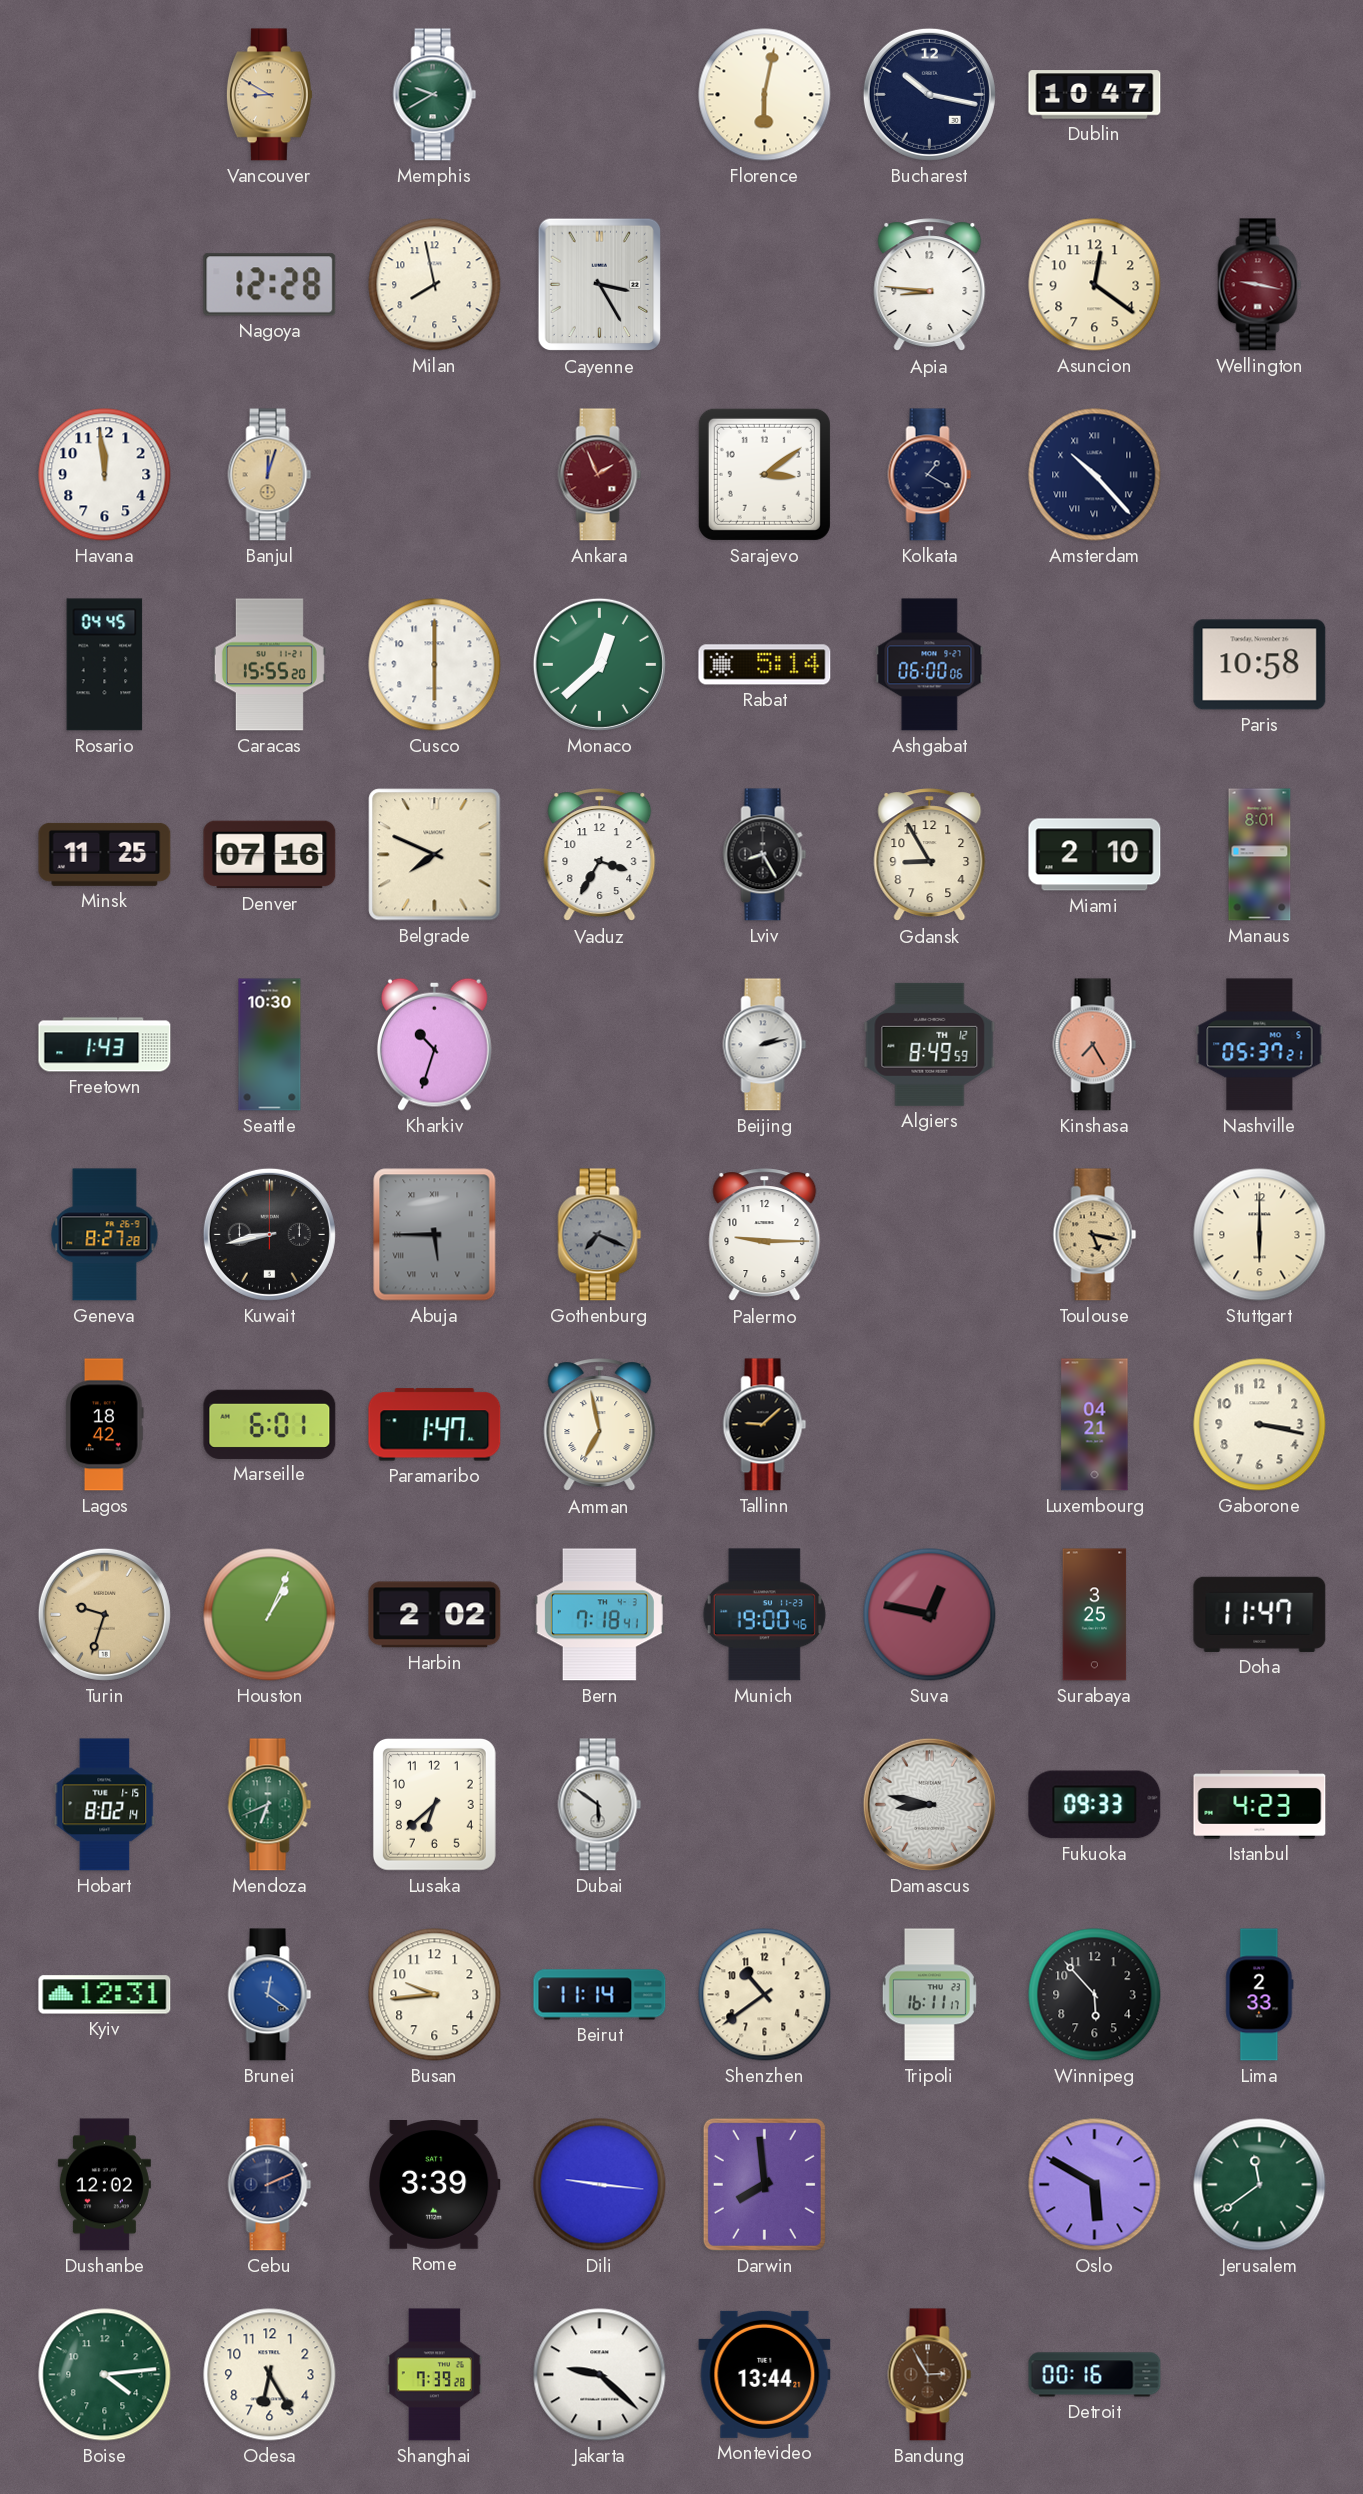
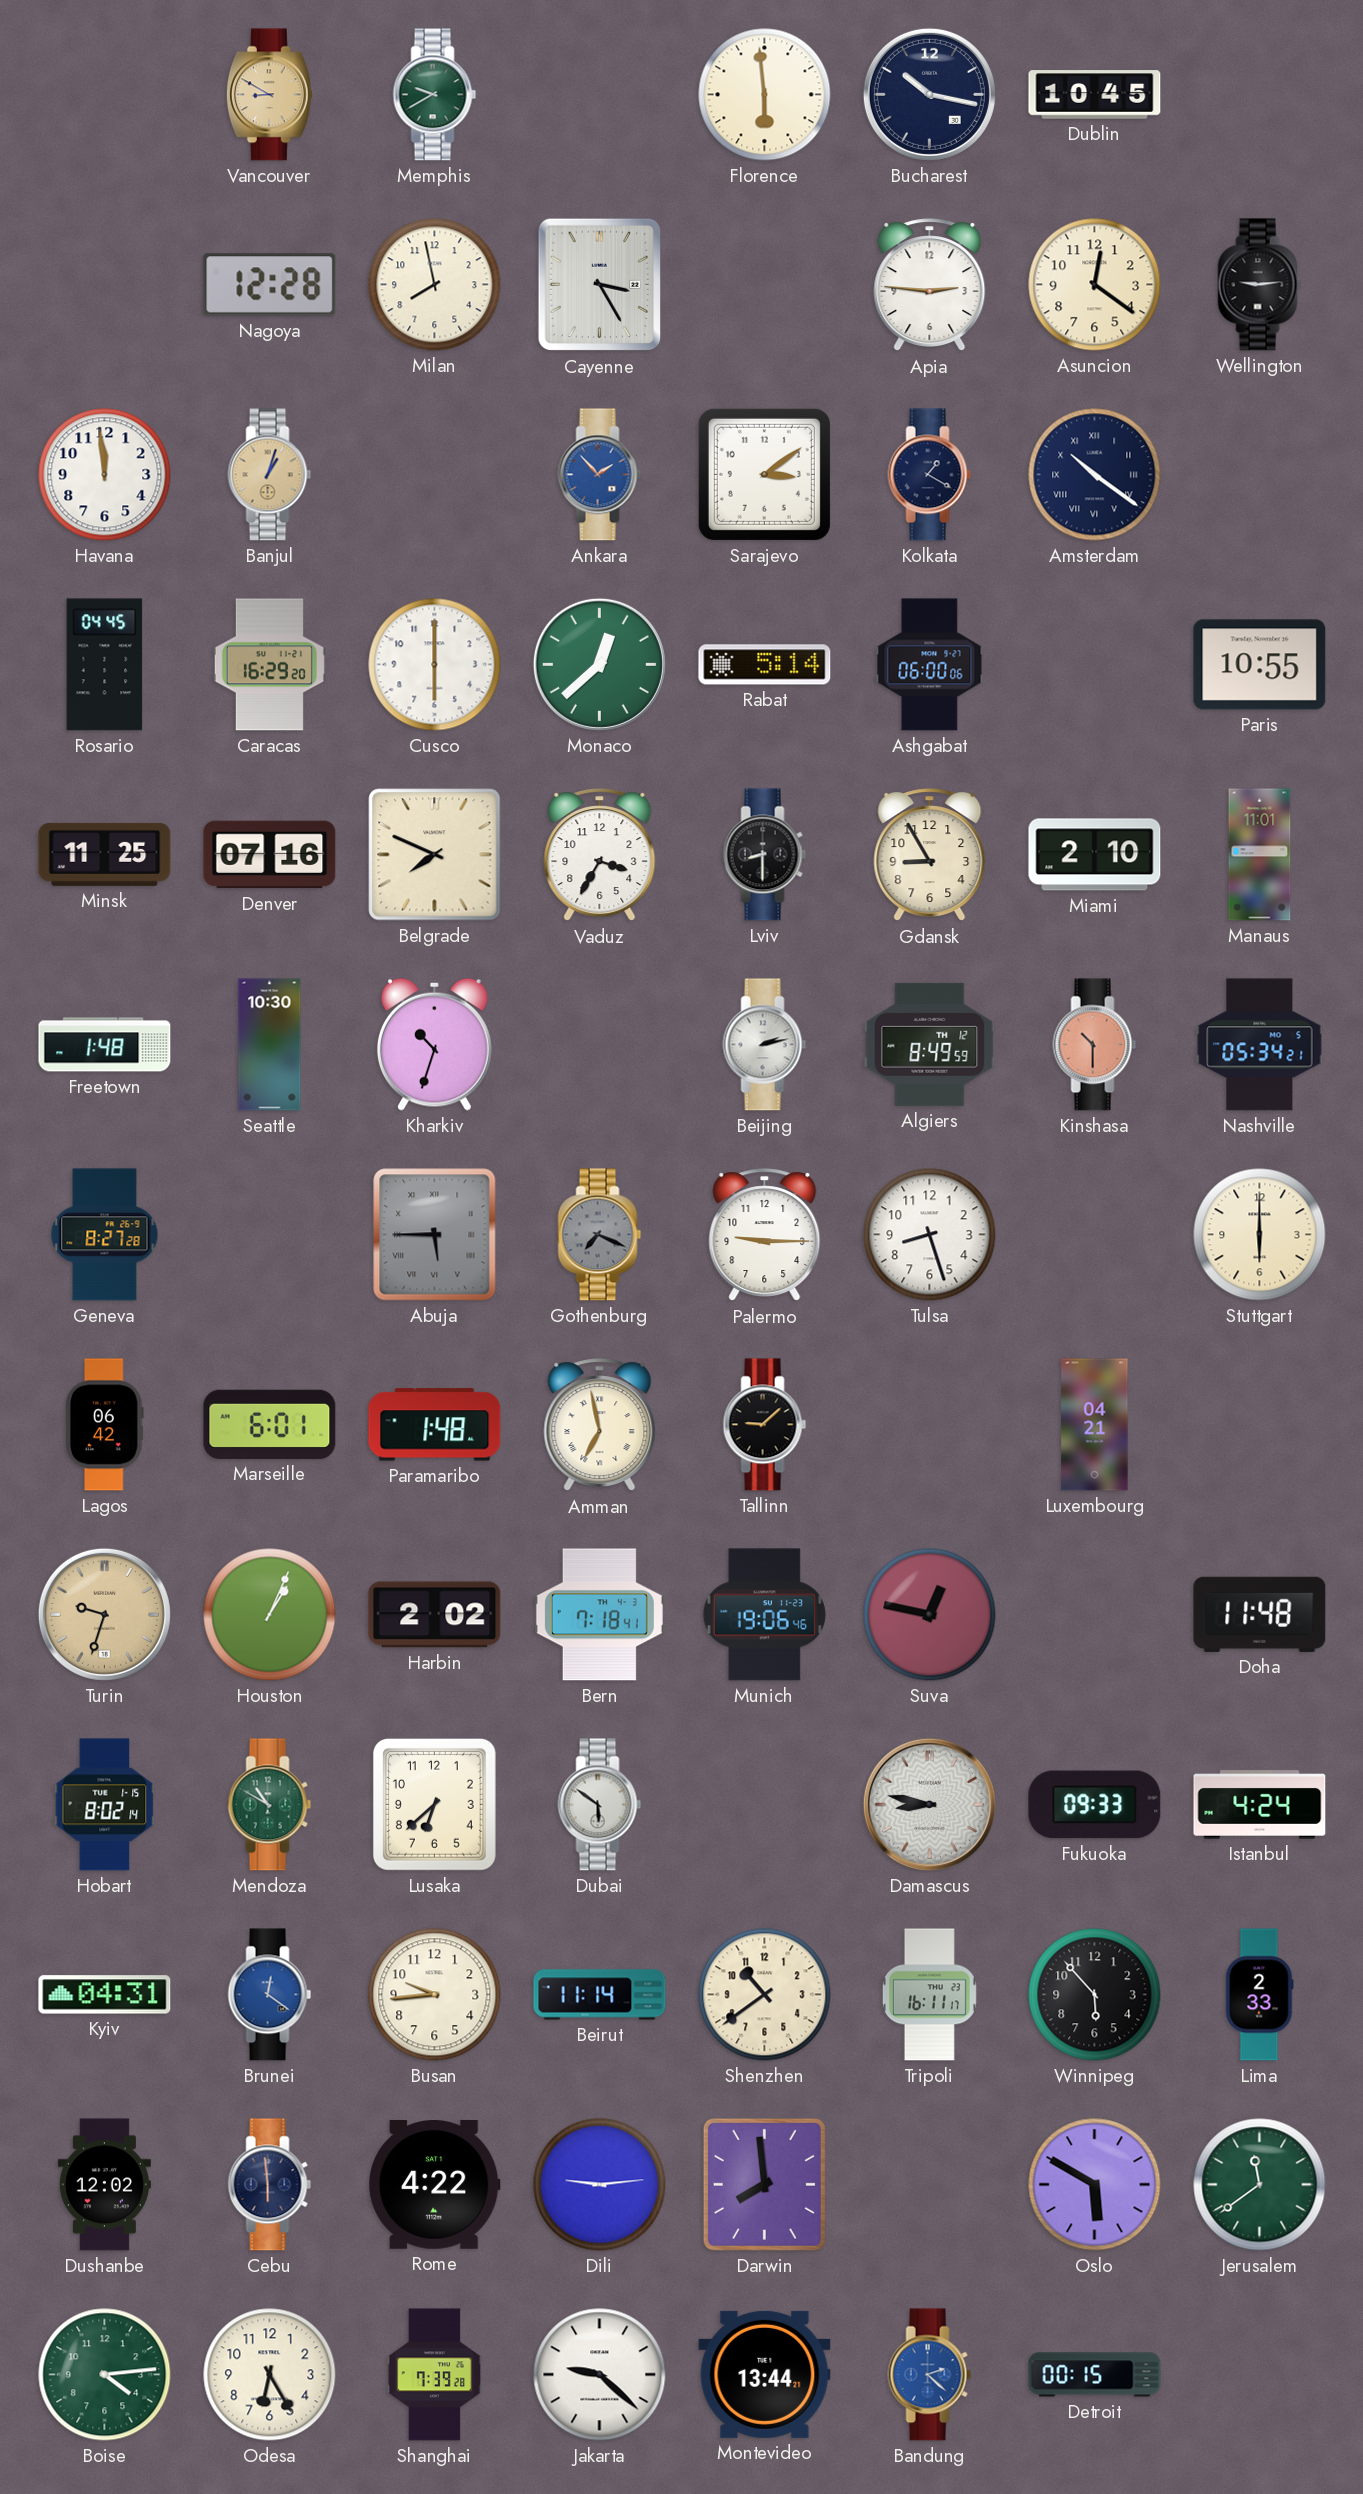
Florence: 6:02 -> 5:59
Dublin: 10:47 -> 10:45
Apia: 8:46 -> 2:46
Wellington: 9:17 -> 9:14
Wellington dial: burgundy -> black
Banjul: 12:03 -> 1:03
Ankara: 1:56 -> 1:53
Ankara dial: burgundy -> blue
Amsterdam: 10:23 -> 10:21
Caracas: 15:55 -> 16:29
Paris: 10:58 -> 10:55
Lviv: 8:25 -> 8:30
Manaus: 8:01 -> 11:01
Freetown: 1:43 -> 1:48
Kinshasa: 7:25 -> 10:30
Nashville: 05:37 -> 05:34
Kuwait: 8:43 -> none
Tulsa: none -> 8:27
Toulouse: 5:17 -> none
Lagos: 18:42 -> 06:42
Paramaribo: 1:47 -> 1:48
Gaborone: 3:17 -> none
Munich: 19:00 -> 19:06
Surabaya: 3:25 -> none
Doha: 11:47 -> 11:48
Mendoza: 6:41 -> 10:50
Istanbul: 4:23 -> 4:24
Kyiv: 12:31 -> 04:31
Cebu: 2:11 -> 5:59
Rome: 3:39 -> 4:22
Dili: 9:16 -> 9:14
Bandung: 2:55 -> 2:22
Bandung dial: brown -> blue
Detroit: 00:16 -> 00:15
